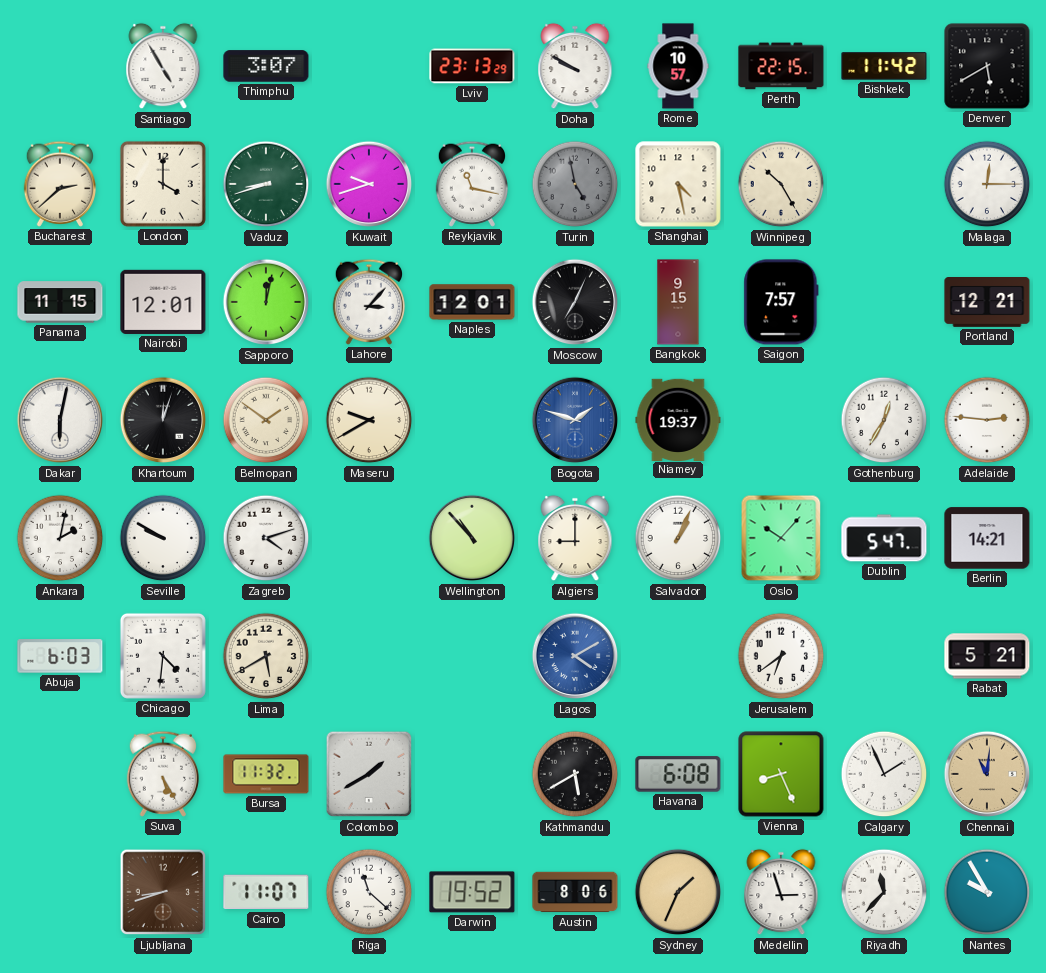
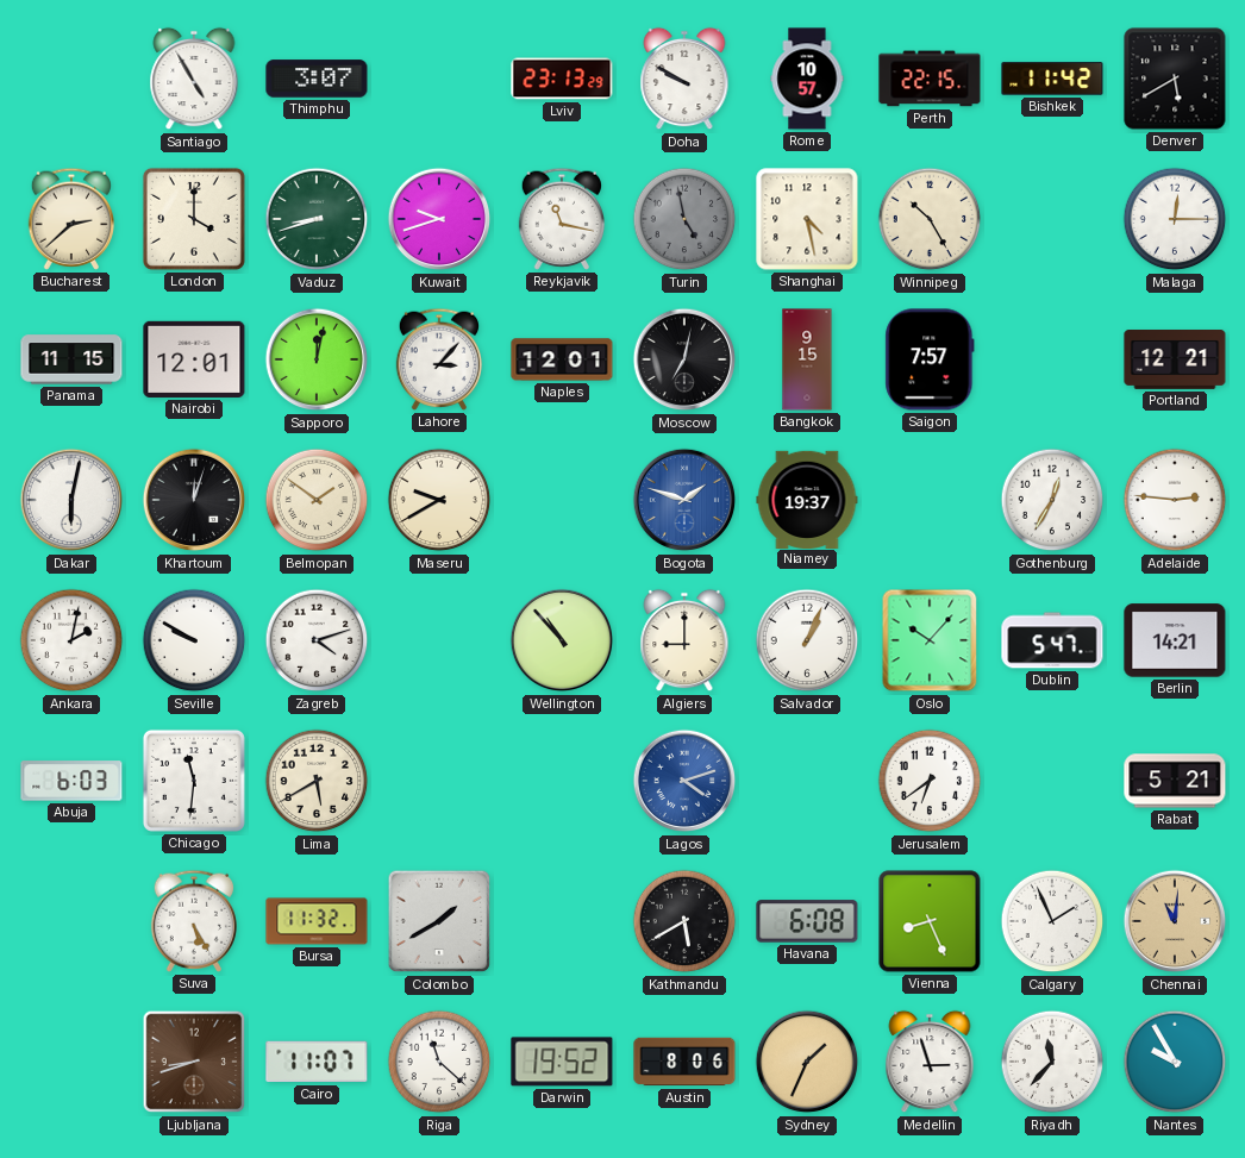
Moscow: 7:04 -> 7:02
Chicago: 4:31 -> 11:31
Lagos: 4:10 -> 4:12
